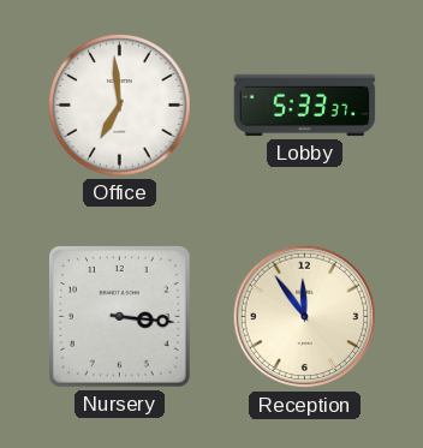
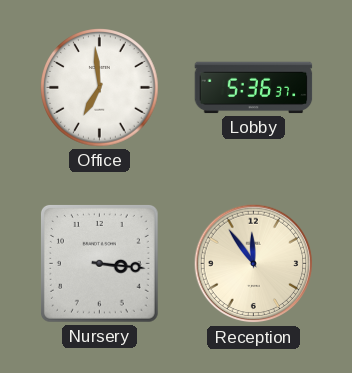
Lobby: 5:33 -> 5:36
